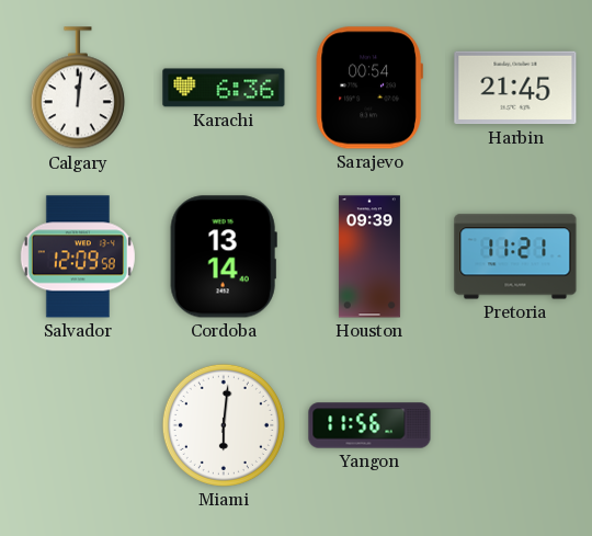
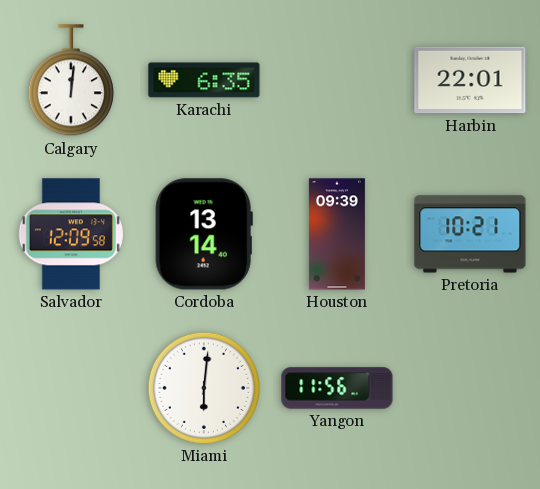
Karachi: 6:36 -> 6:35
Sarajevo: 00:54 -> none
Harbin: 21:45 -> 22:01
Pretoria: 11:21 -> 10:21
